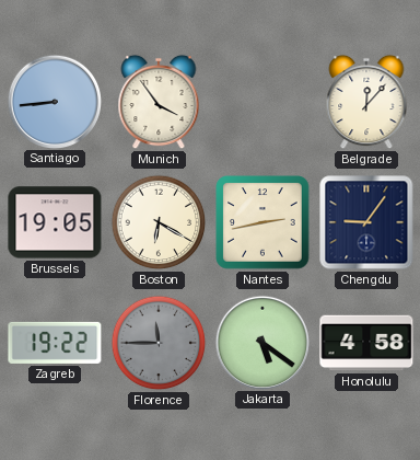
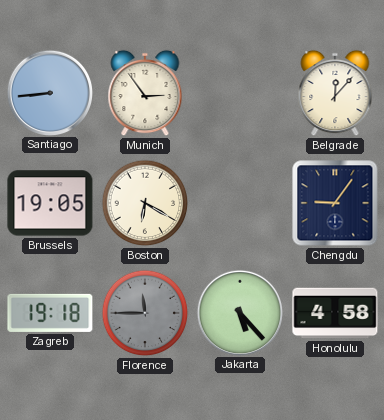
Munich: 3:54 -> 2:54
Nantes: 2:43 -> none
Zagreb: 19:22 -> 19:18
Jakarta: 5:21 -> 5:23
